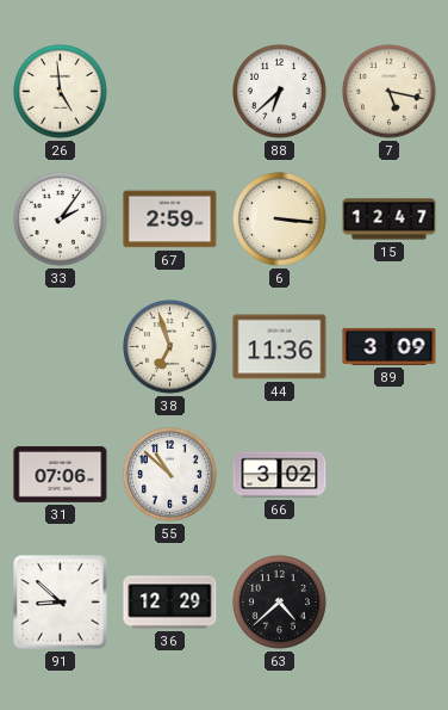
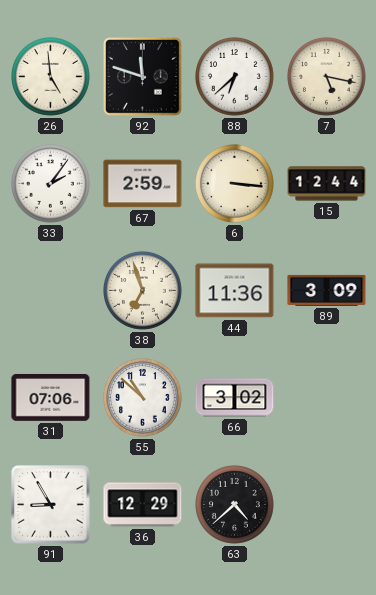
92: none -> 11:48
15: 12:47 -> 12:44
91: 8:52 -> 8:55
